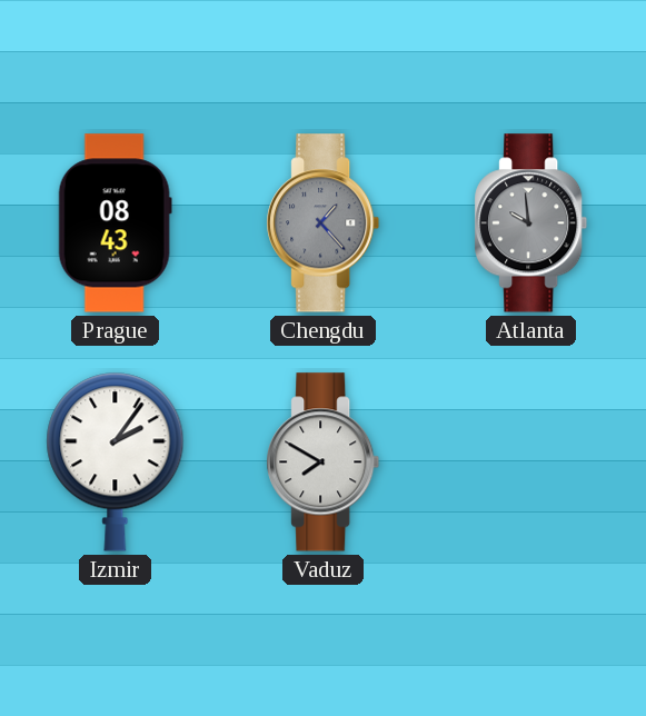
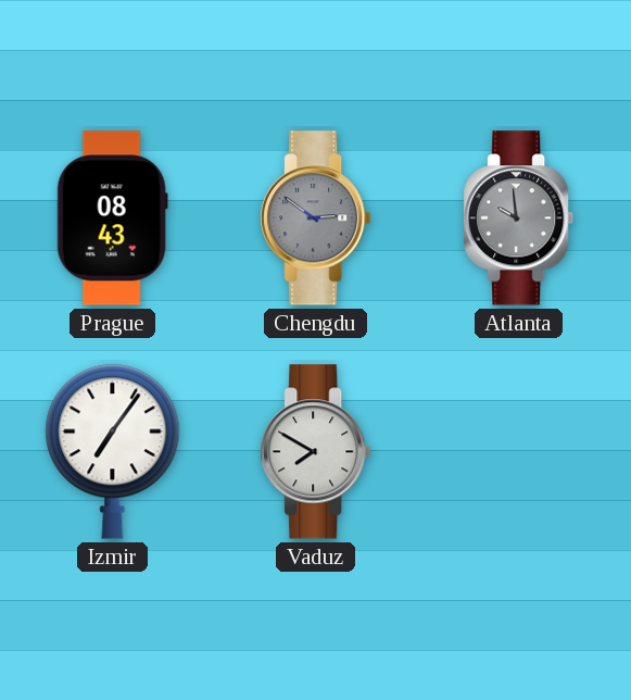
Chengdu: 1:23 -> 2:51
Izmir: 2:06 -> 7:06
